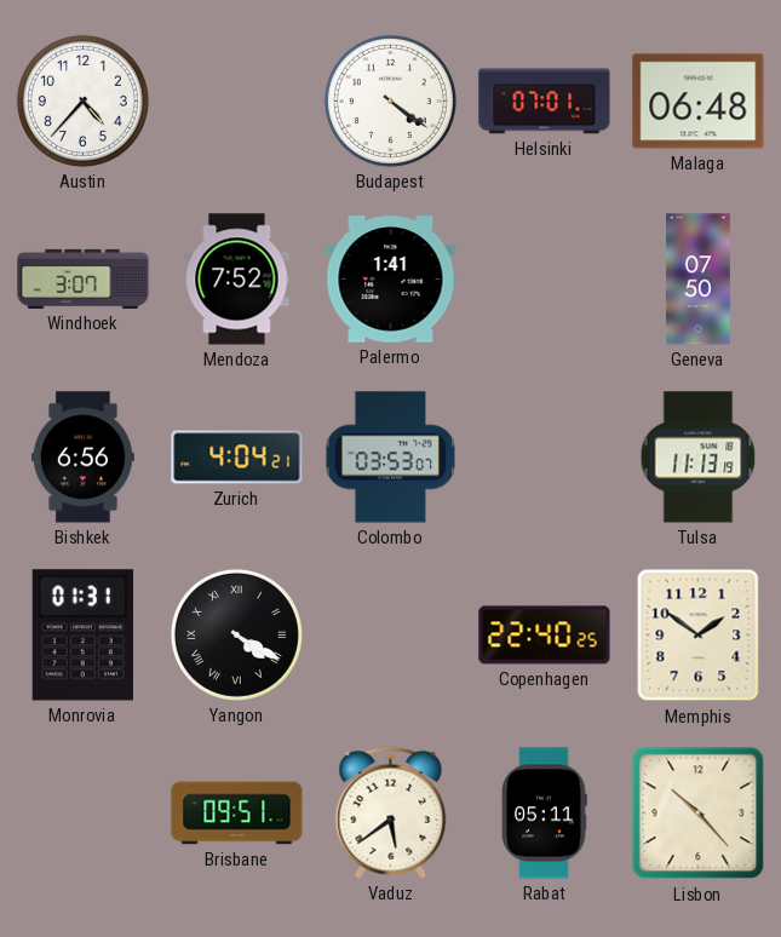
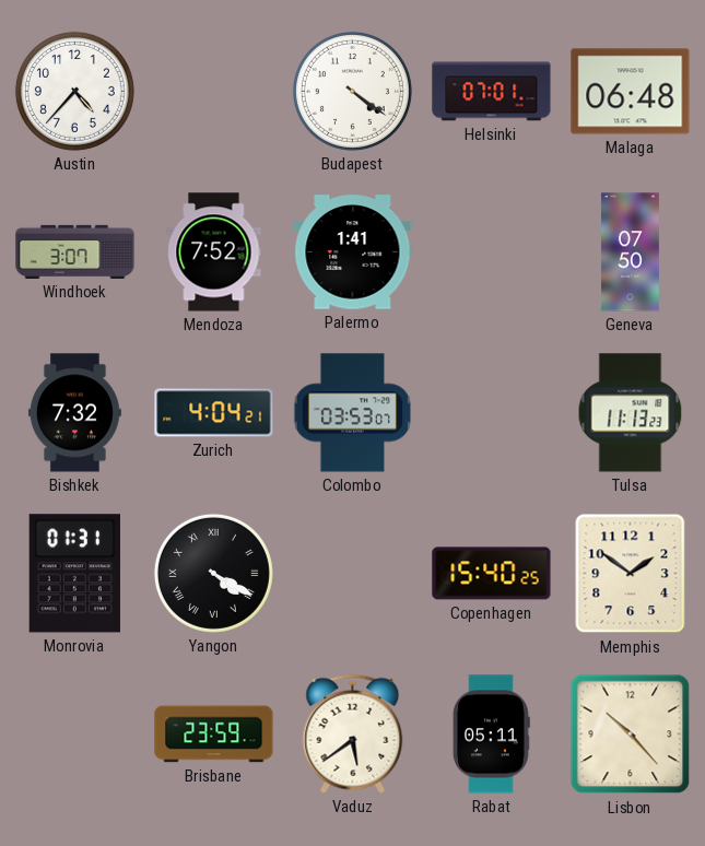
Bishkek: 6:56 -> 7:32
Tulsa: 11:13:19 -> 11:13:23
Copenhagen: 22:40 -> 15:40
Brisbane: 09:51 -> 23:59
